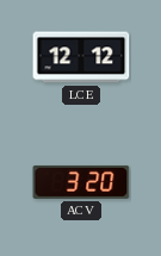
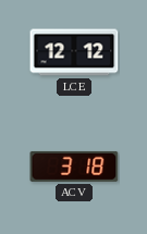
ACV: 3:20 -> 3:18
